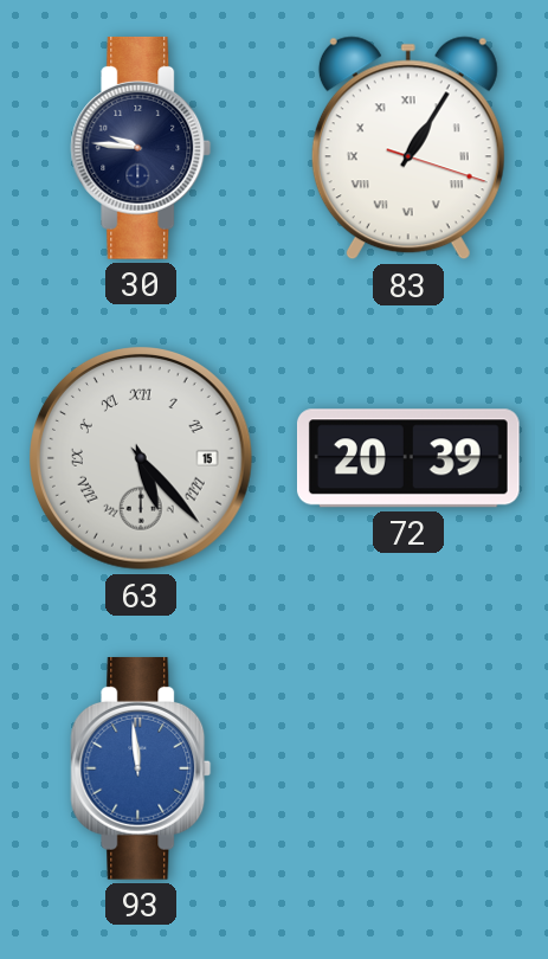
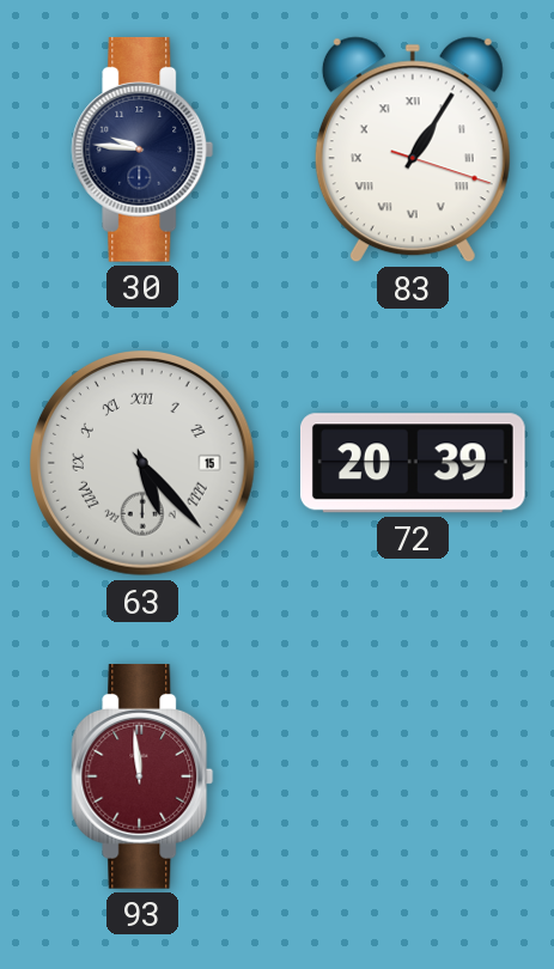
93 dial: blue -> burgundy
